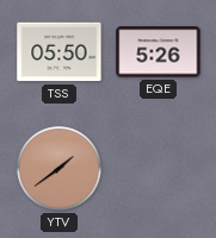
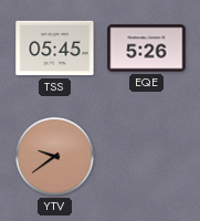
TSS: 05:50 -> 05:45
YTV: 1:39 -> 9:39
